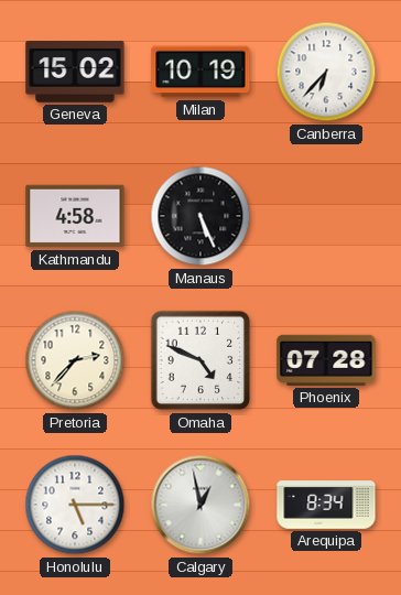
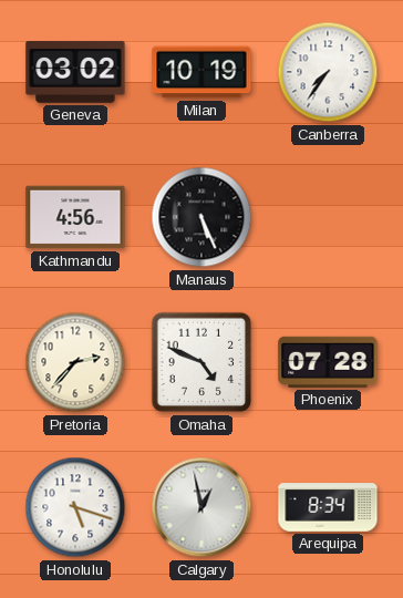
Geneva: 15:02 -> 03:02
Canberra: 6:37 -> 7:36
Kathmandu: 4:58 -> 4:56
Honolulu: 5:15 -> 5:18
